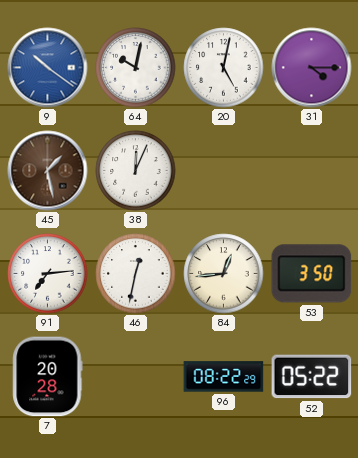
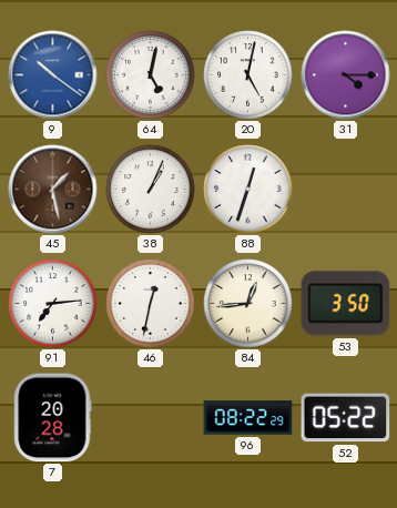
64: 10:02 -> 5:02
38: 12:04 -> 1:04
88: none -> 12:33
